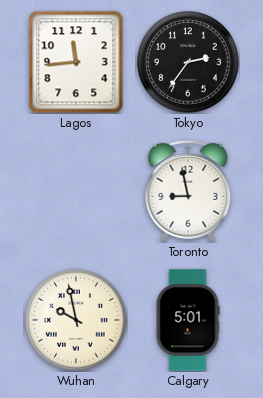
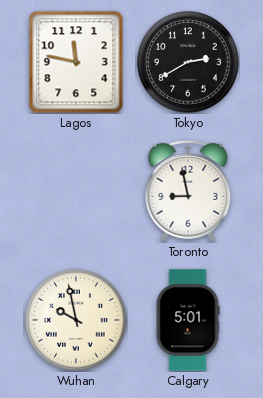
Lagos: 11:44 -> 11:47
Tokyo: 2:36 -> 2:40
